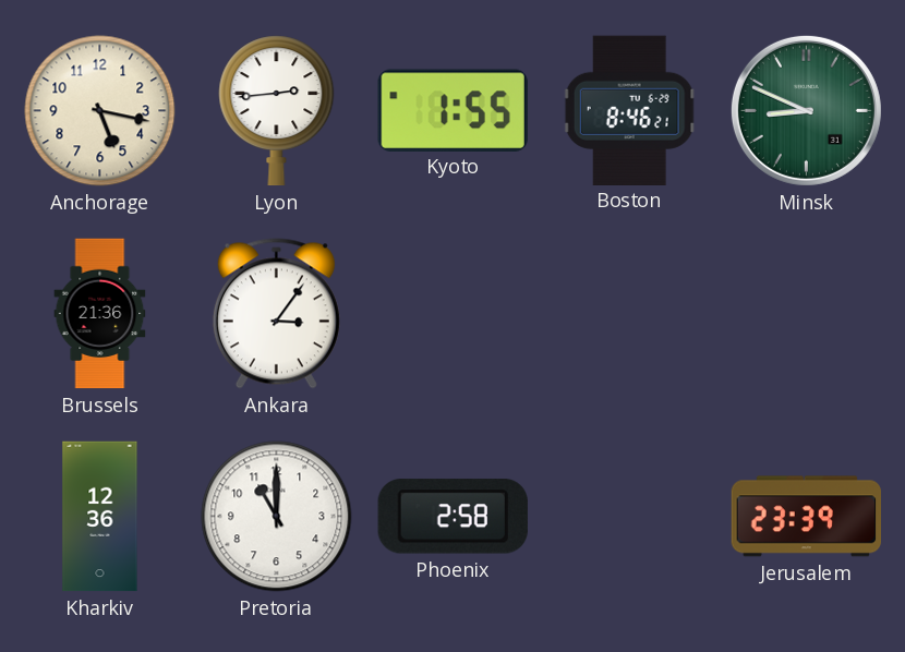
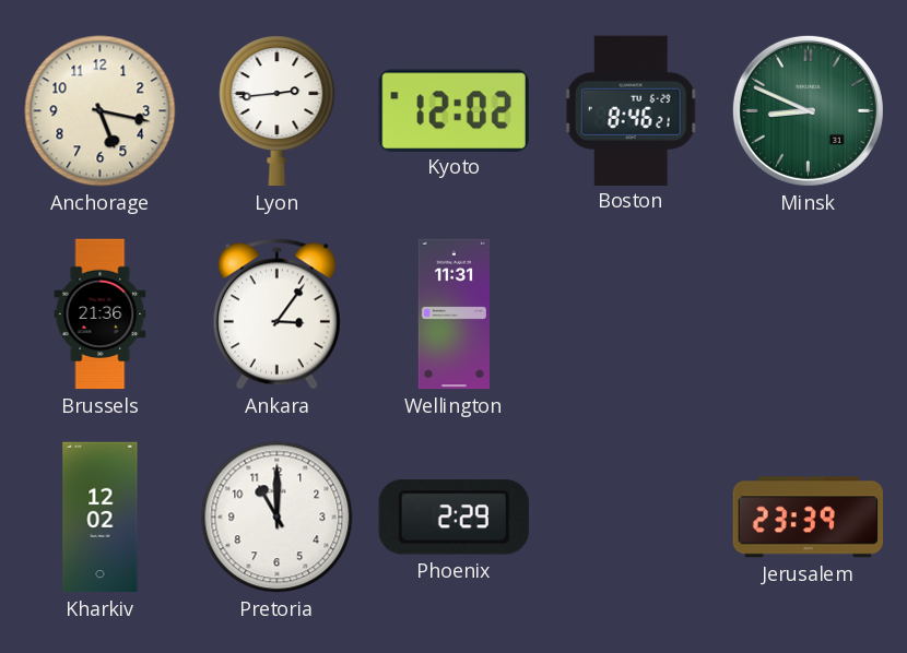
Kyoto: 1:55 -> 12:02
Wellington: none -> 11:31
Kharkiv: 12:36 -> 12:02
Phoenix: 2:58 -> 2:29
